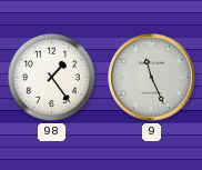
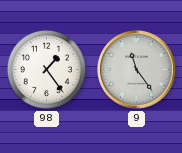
9: 11:26 -> 11:24
